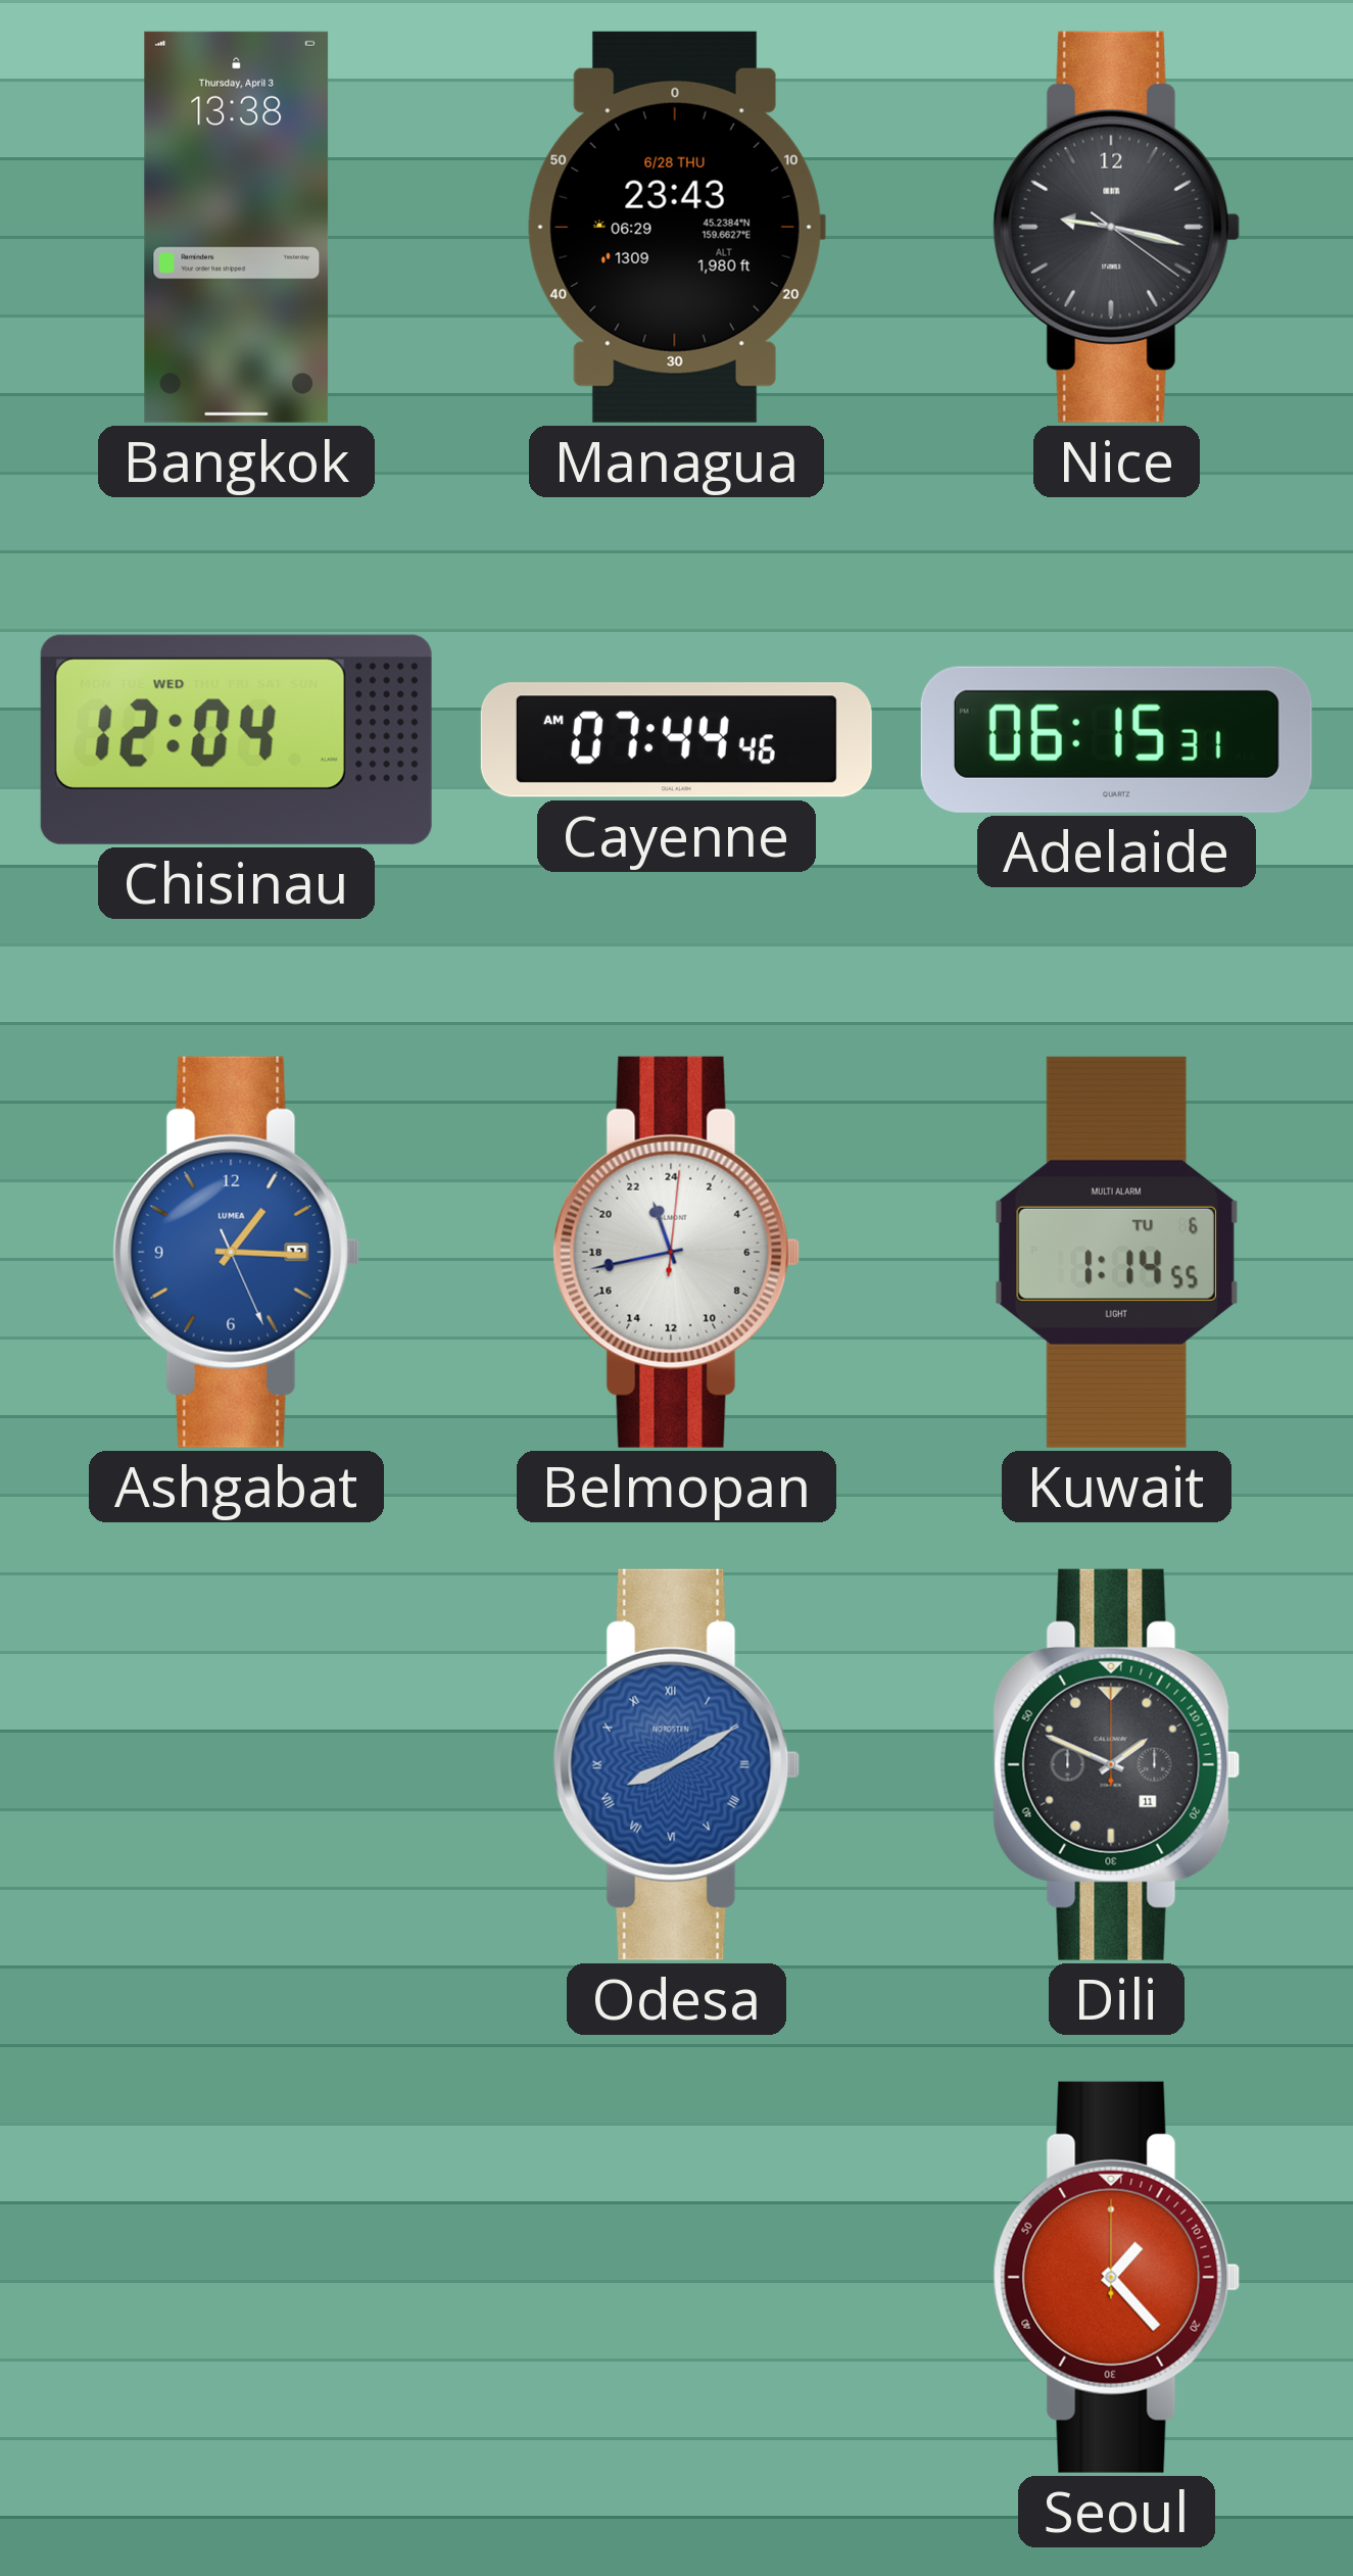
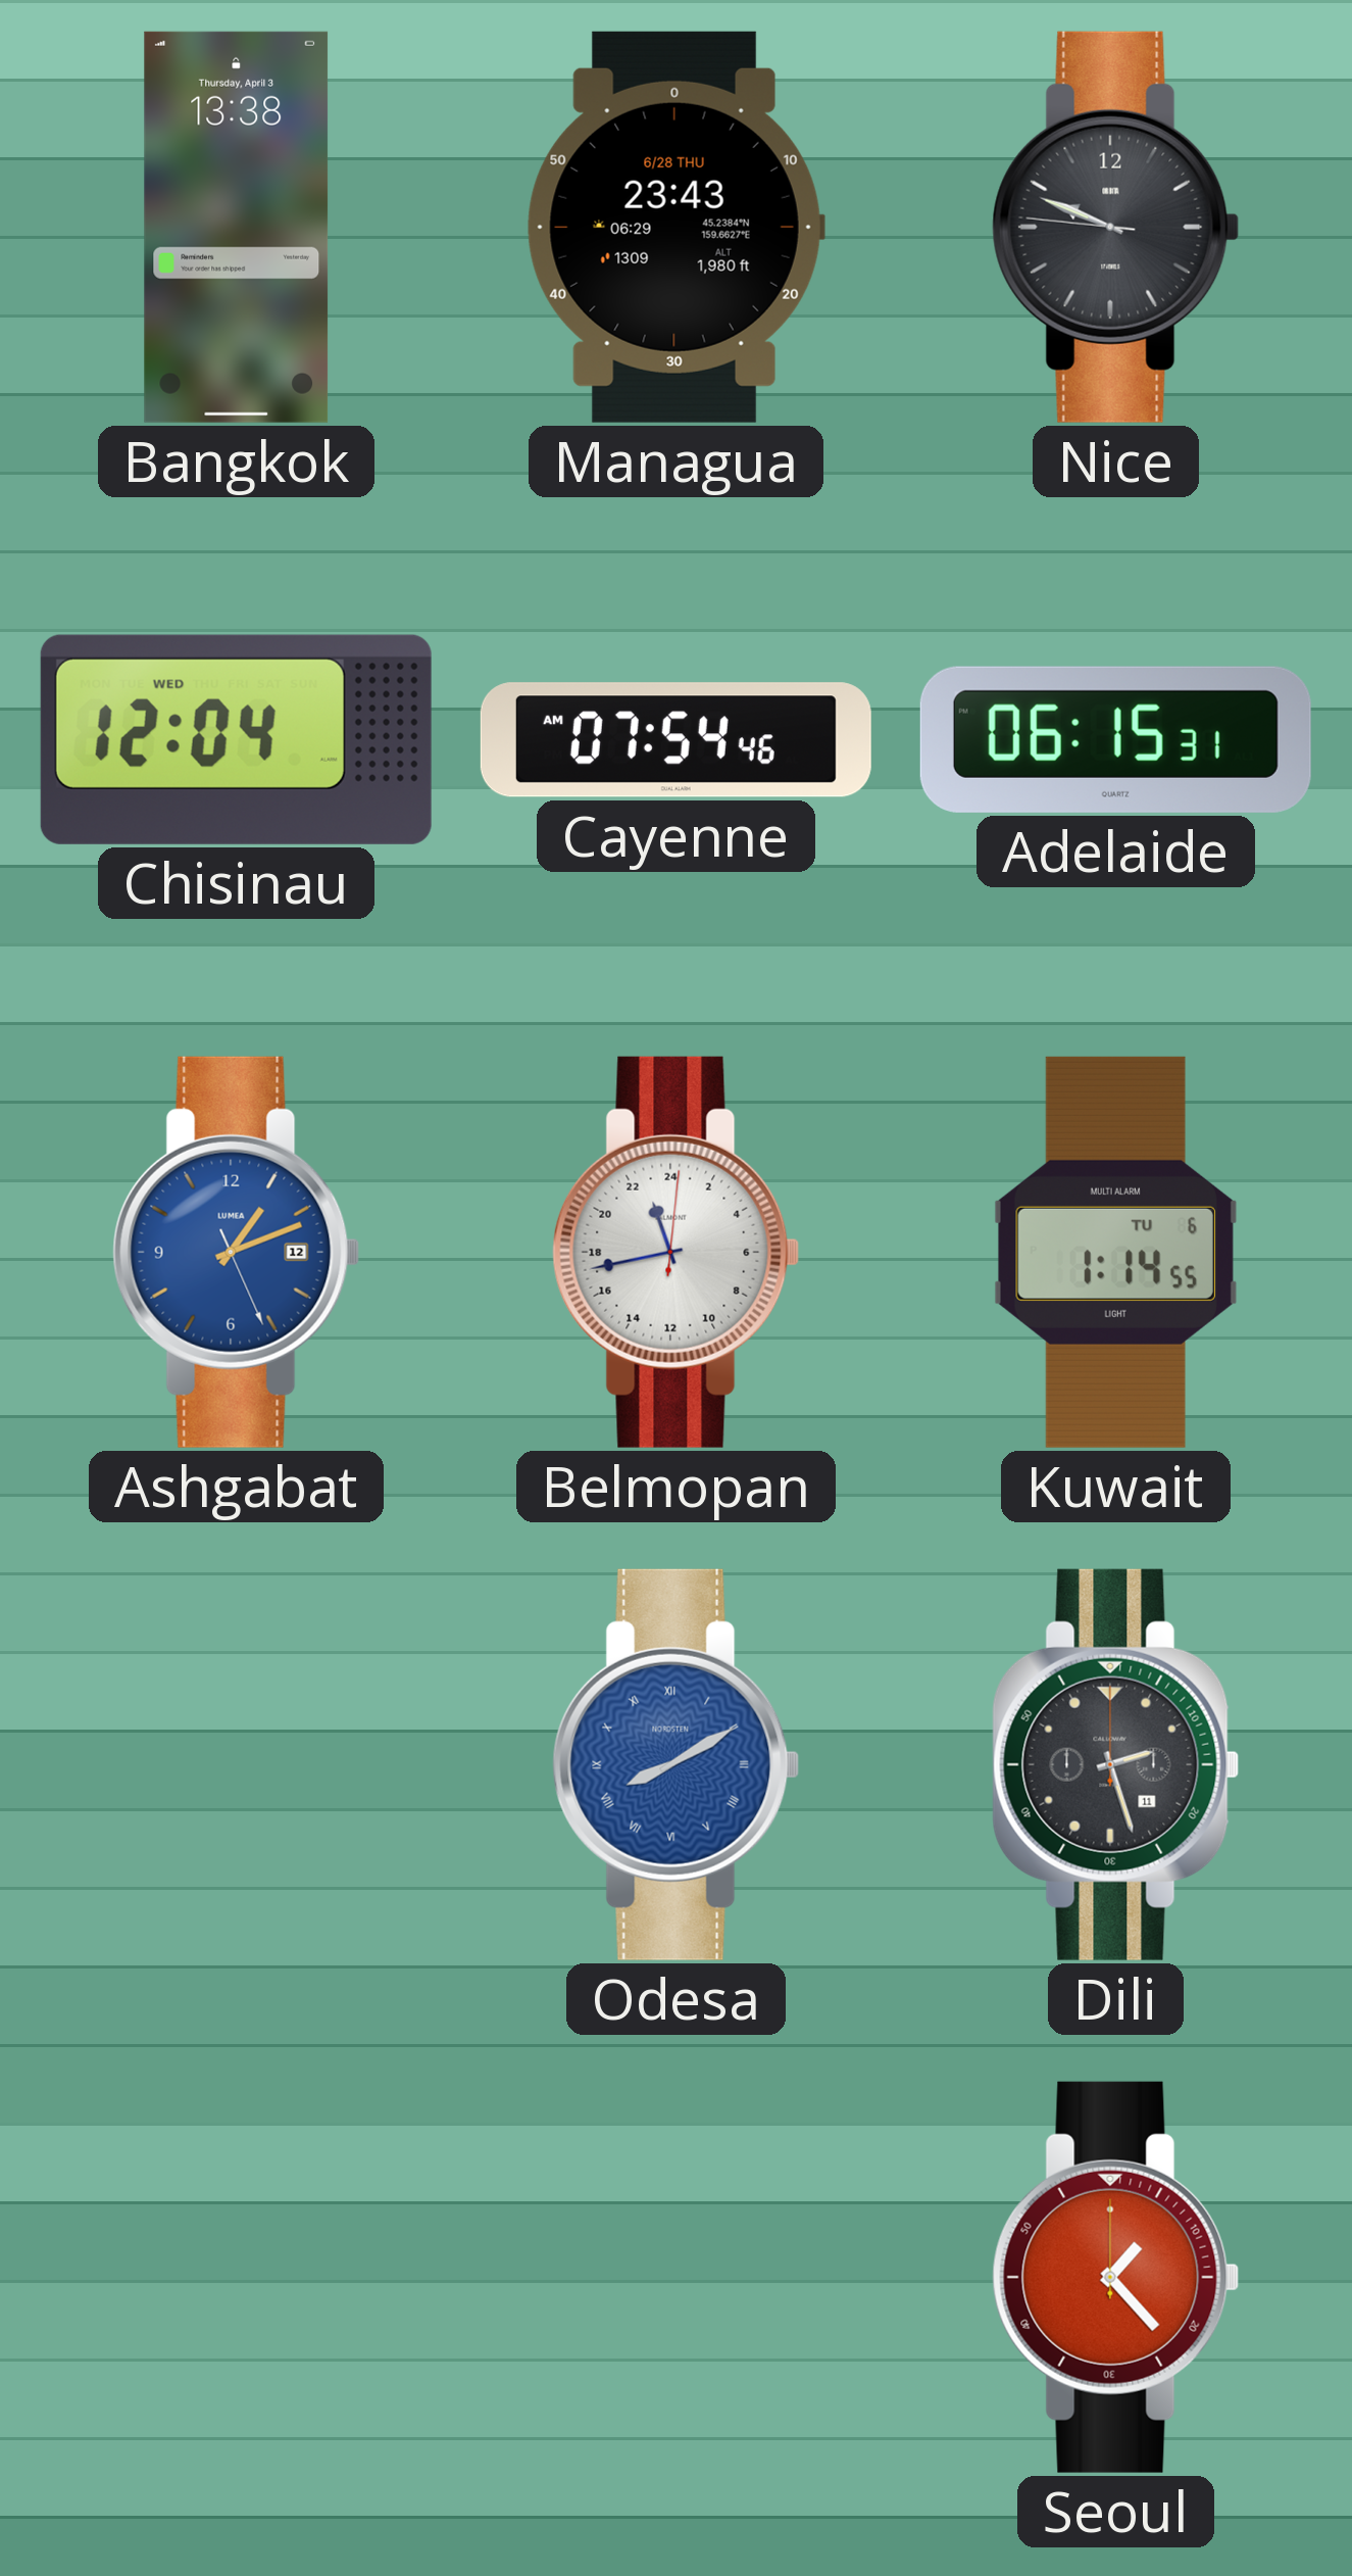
Nice: 9:17 -> 9:48
Cayenne: 07:44 -> 07:54
Ashgabat: 1:15 -> 1:11
Dili: 1:49 -> 2:27
